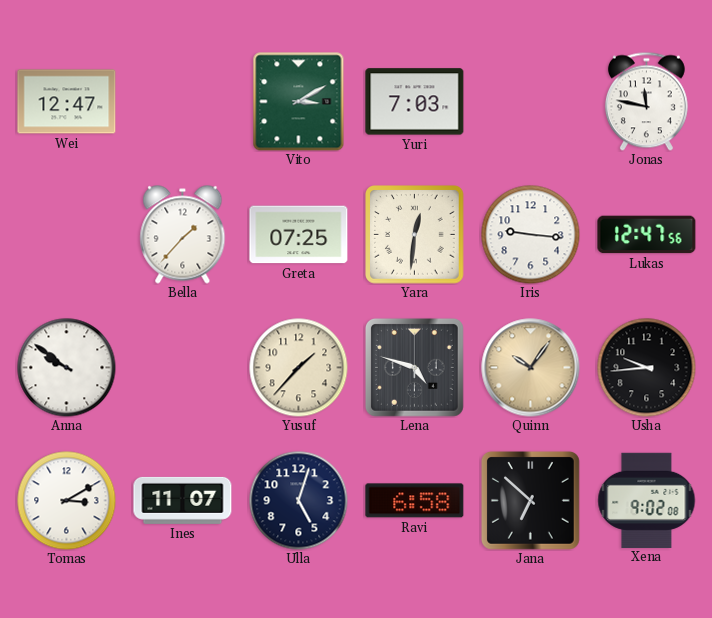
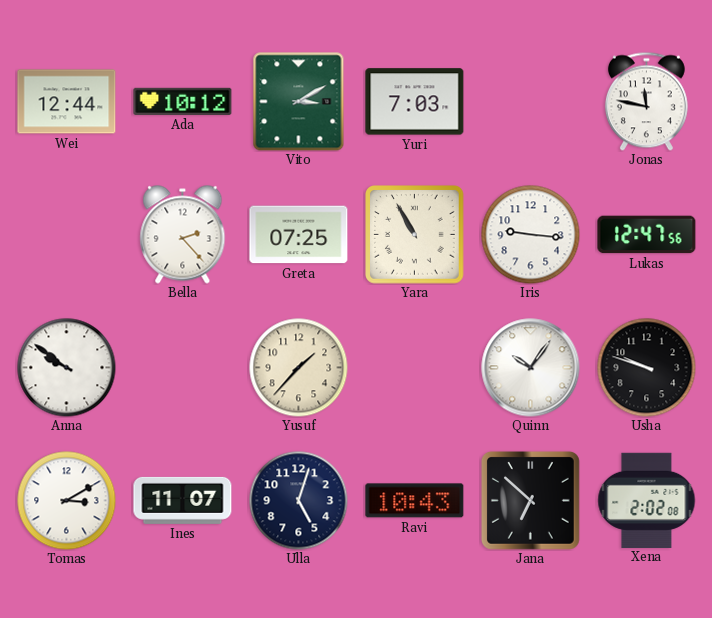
Wei: 12:47 -> 12:44
Ada: none -> 10:12
Bella: 1:37 -> 2:23
Yara: 12:31 -> 10:55
Lena: 4:48 -> none
Quinn dial: champagne -> white
Usha: 9:44 -> 9:48
Ravi: 6:58 -> 10:43
Xena: 9:02 -> 2:02
